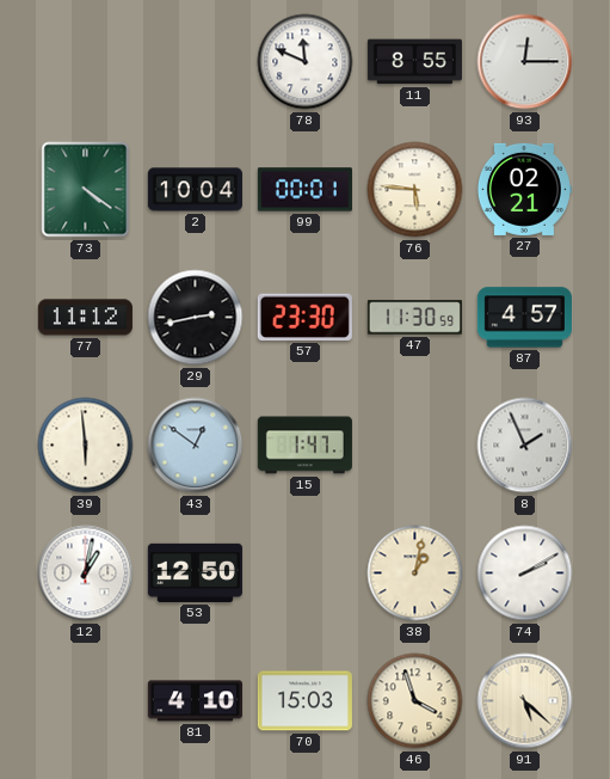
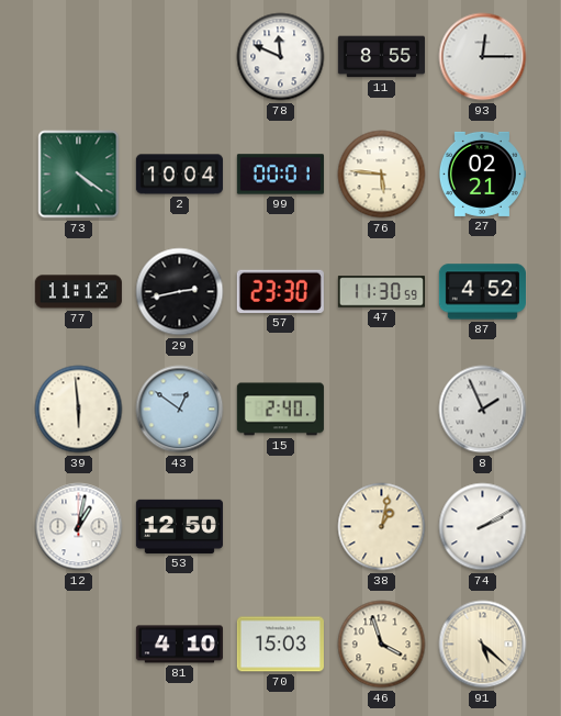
87: 4:57 -> 4:52
15: 1:47 -> 2:40
